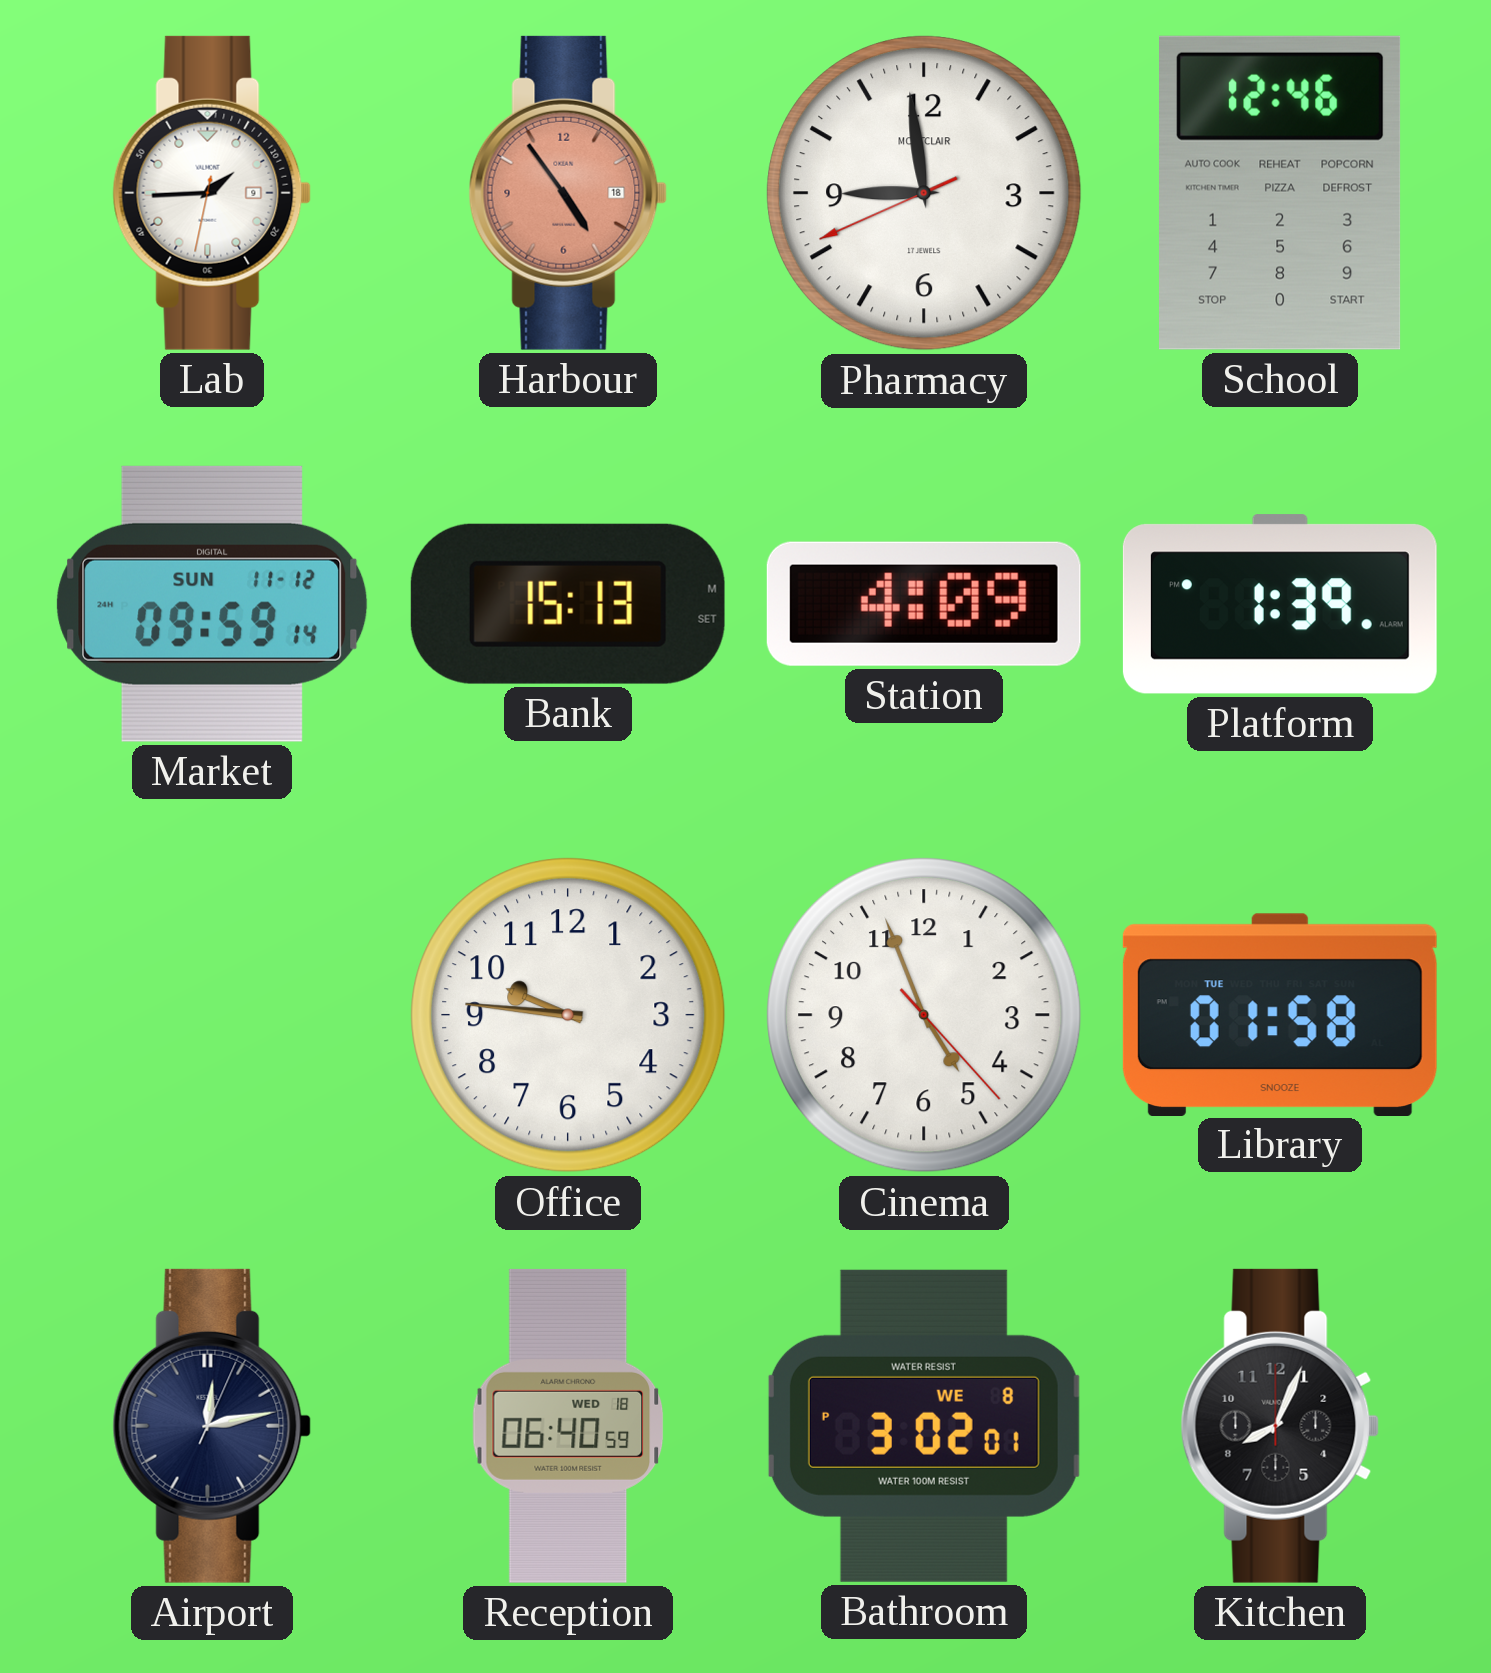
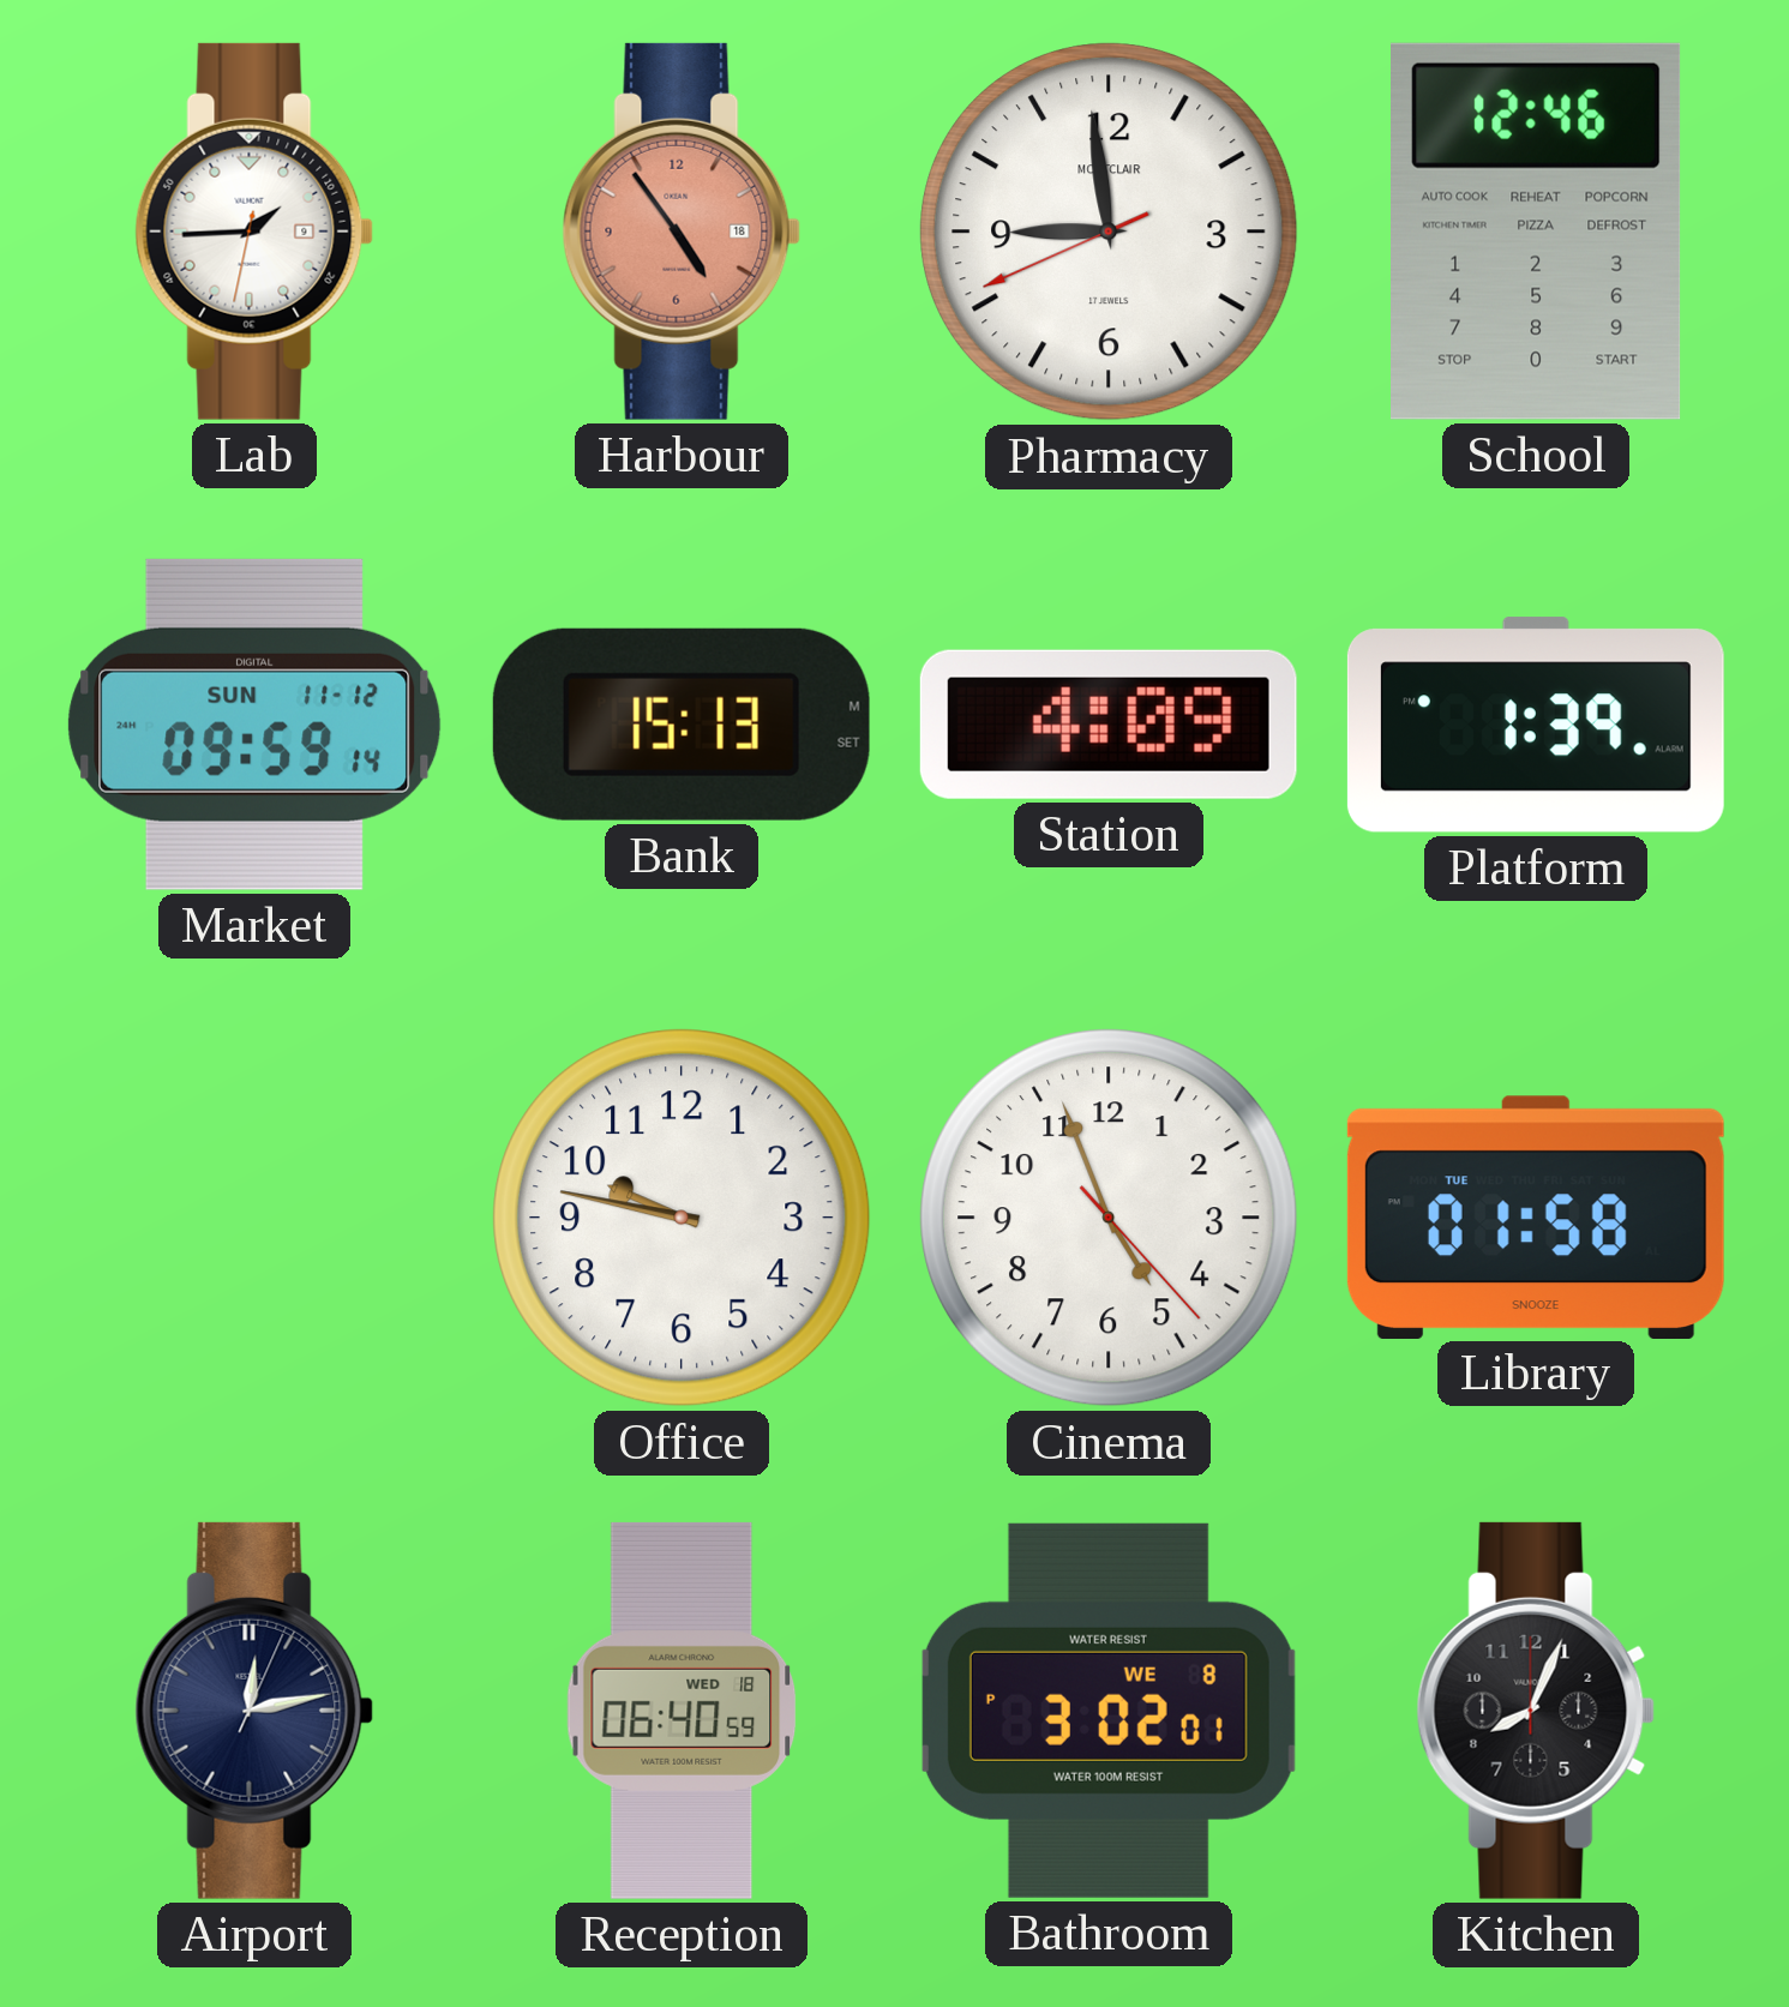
Office: 9:46 -> 9:47
